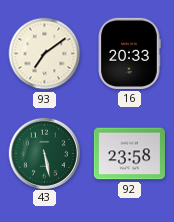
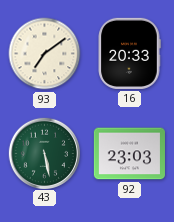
92: 23:58 -> 23:03
